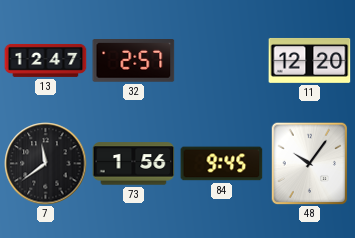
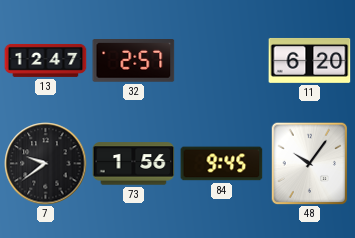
11: 12:20 -> 6:20
7: 11:39 -> 9:39
